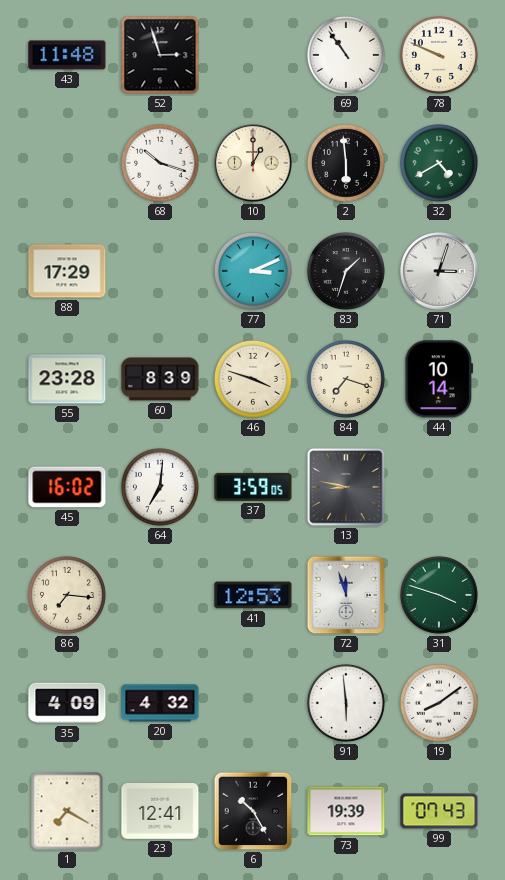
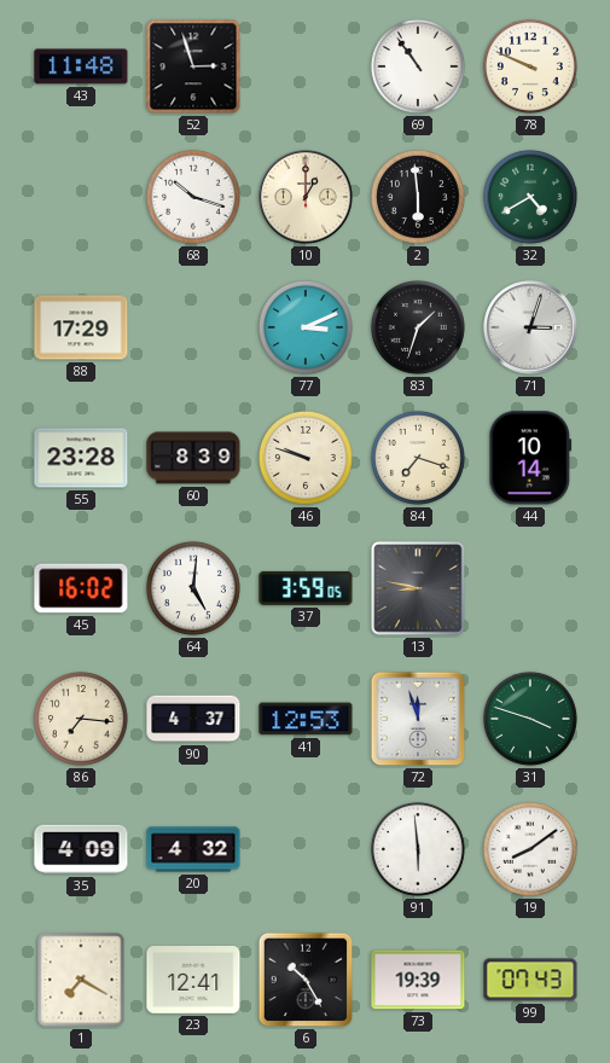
46: 3:48 -> 9:48
64: 7:01 -> 5:01
90: none -> 4:37
